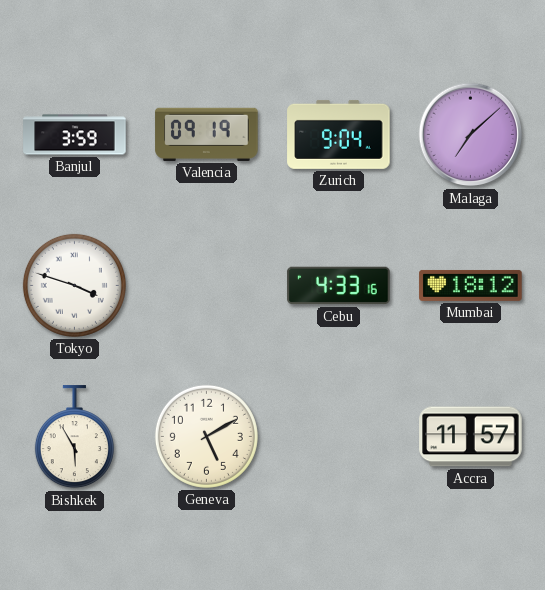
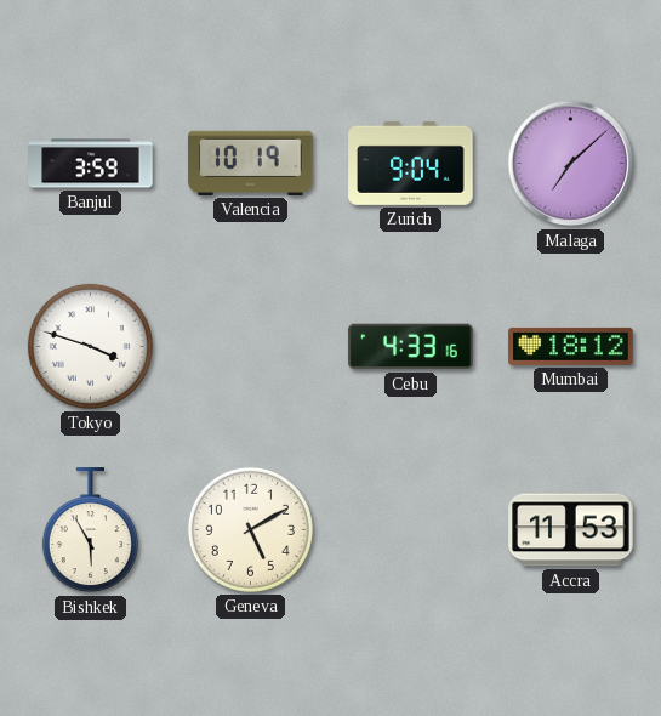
Valencia: 09:19 -> 10:19
Accra: 11:57 -> 11:53
